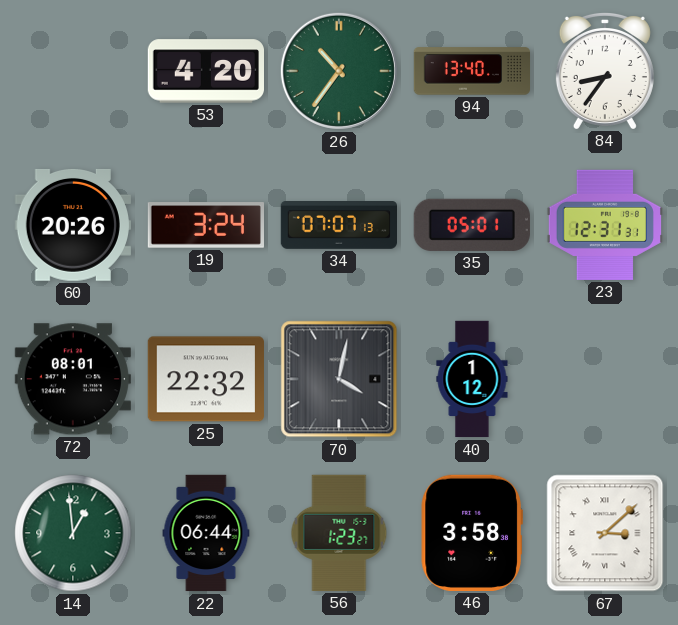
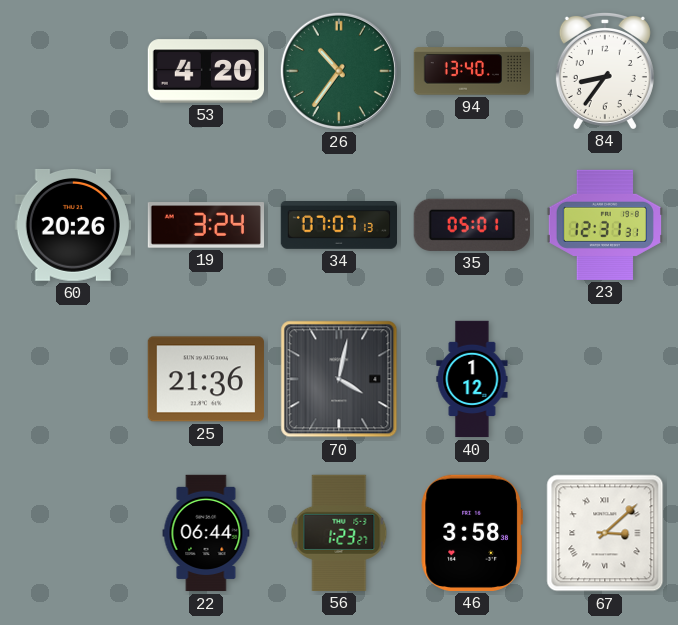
72: 08:01 -> none
25: 22:32 -> 21:36
14: 12:59 -> none
